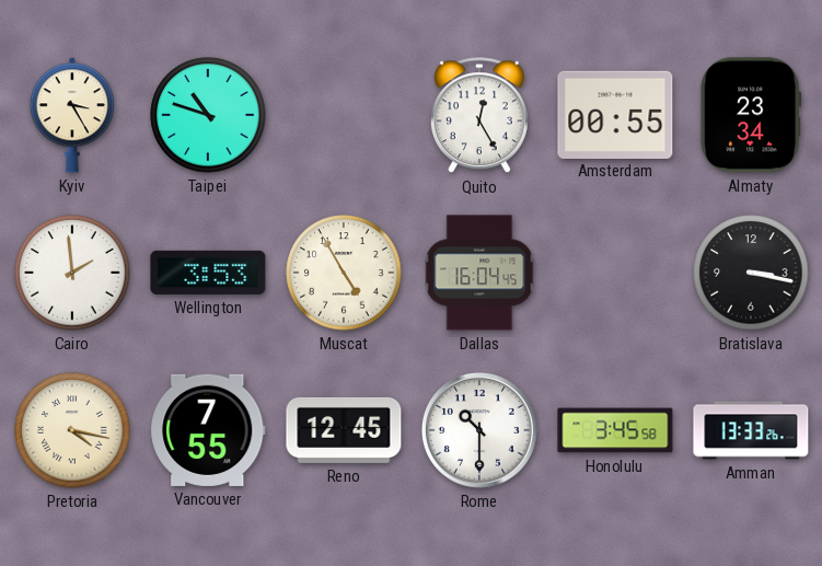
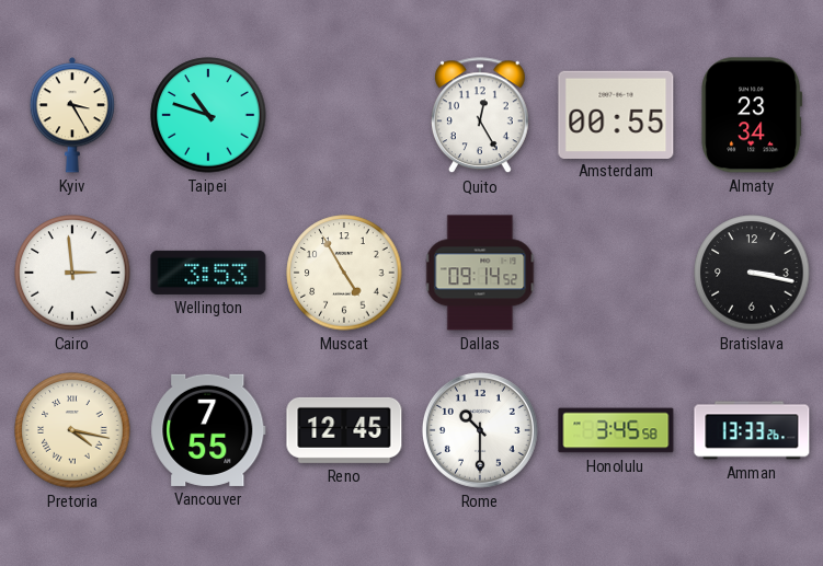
Cairo: 1:59 -> 2:59
Dallas: 16:04 -> 09:14
